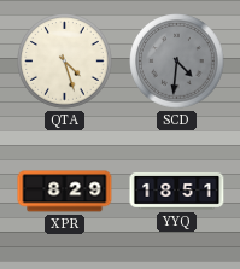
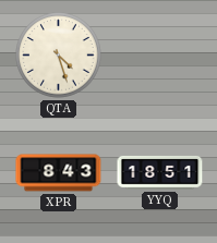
SCD: 4:31 -> none
XPR: 8:29 -> 8:43
